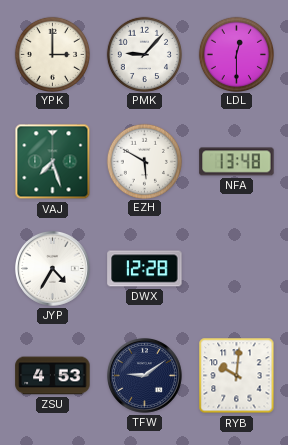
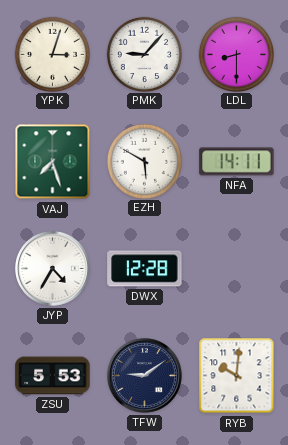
YPK: 3:00 -> 3:03
LDL: 12:30 -> 8:30
NFA: 13:48 -> 14:11
ZSU: 4:53 -> 5:53
